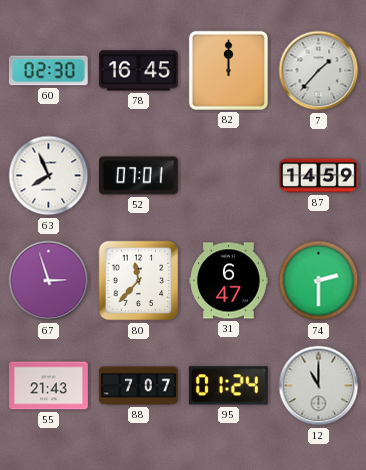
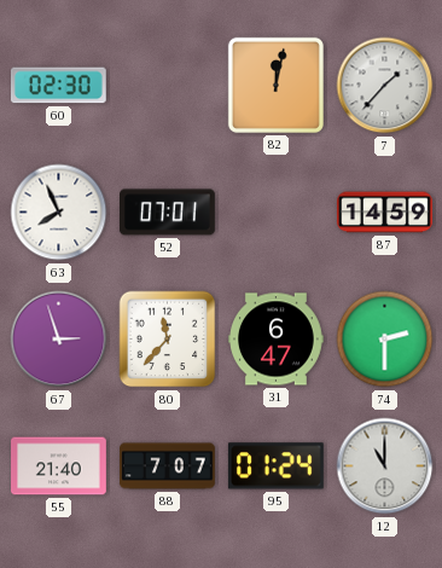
78: 16:45 -> none
82: 12:00 -> 12:02
55: 21:43 -> 21:40
